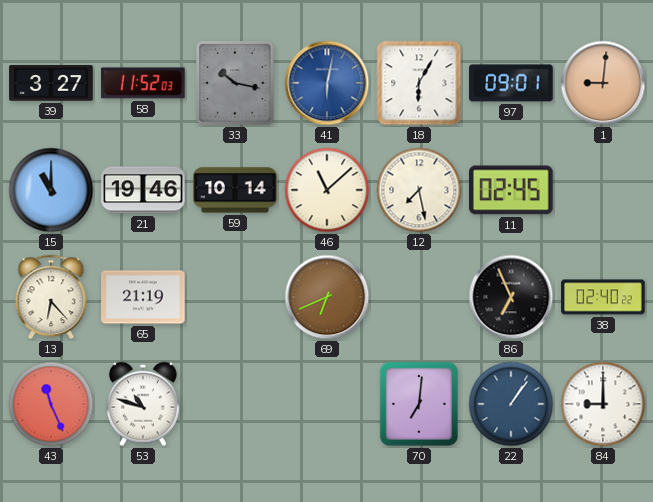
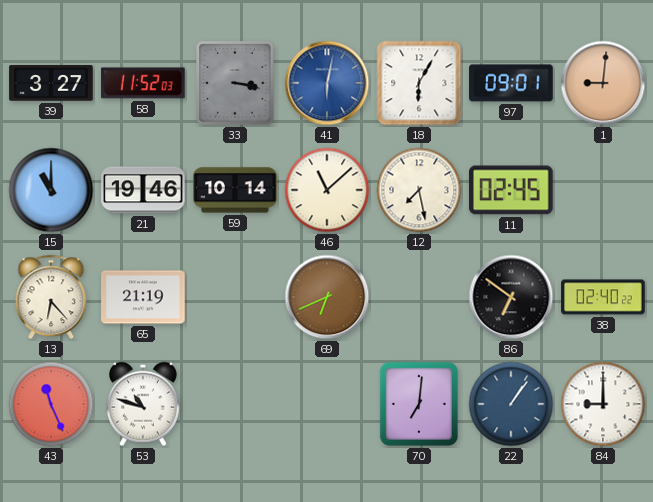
33: 10:17 -> 3:17
86: 6:56 -> 6:51
